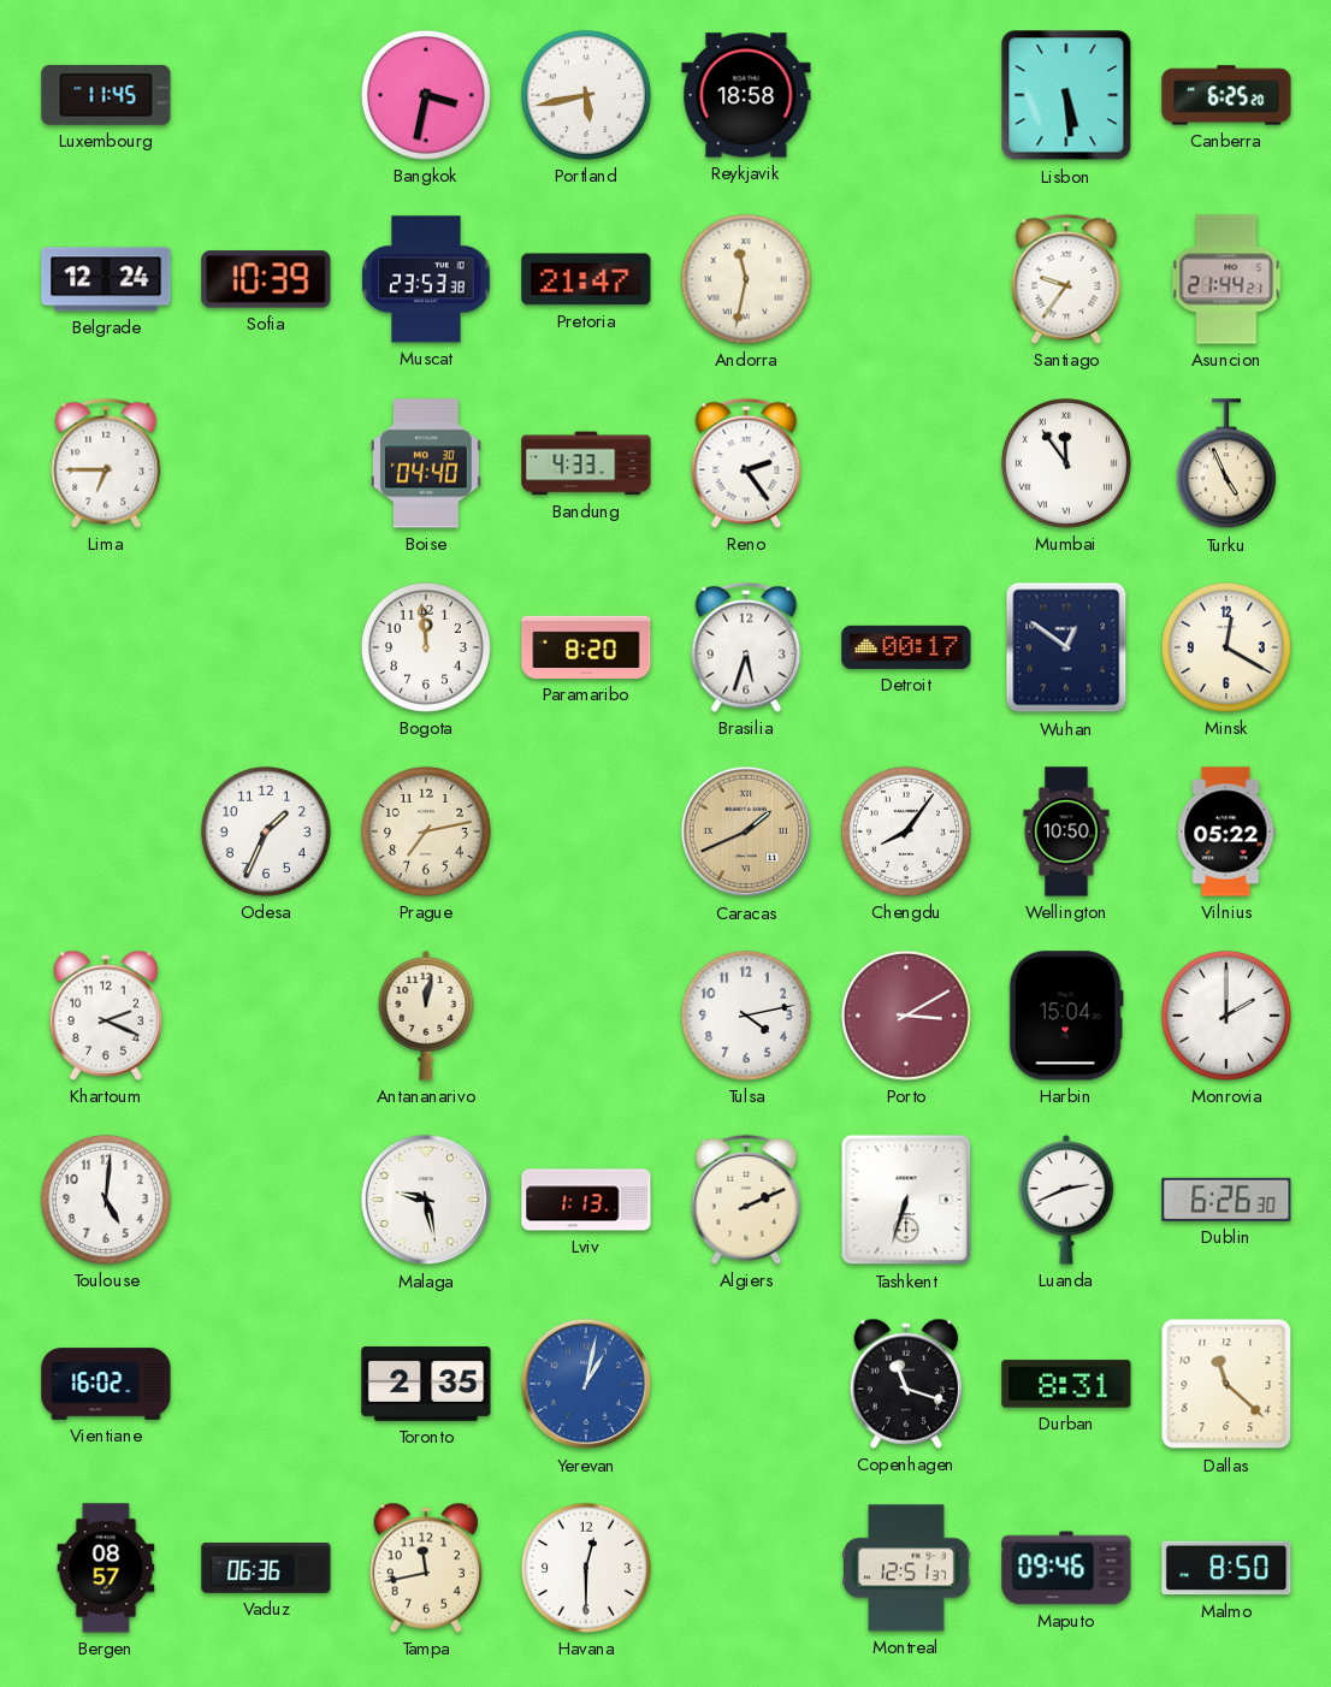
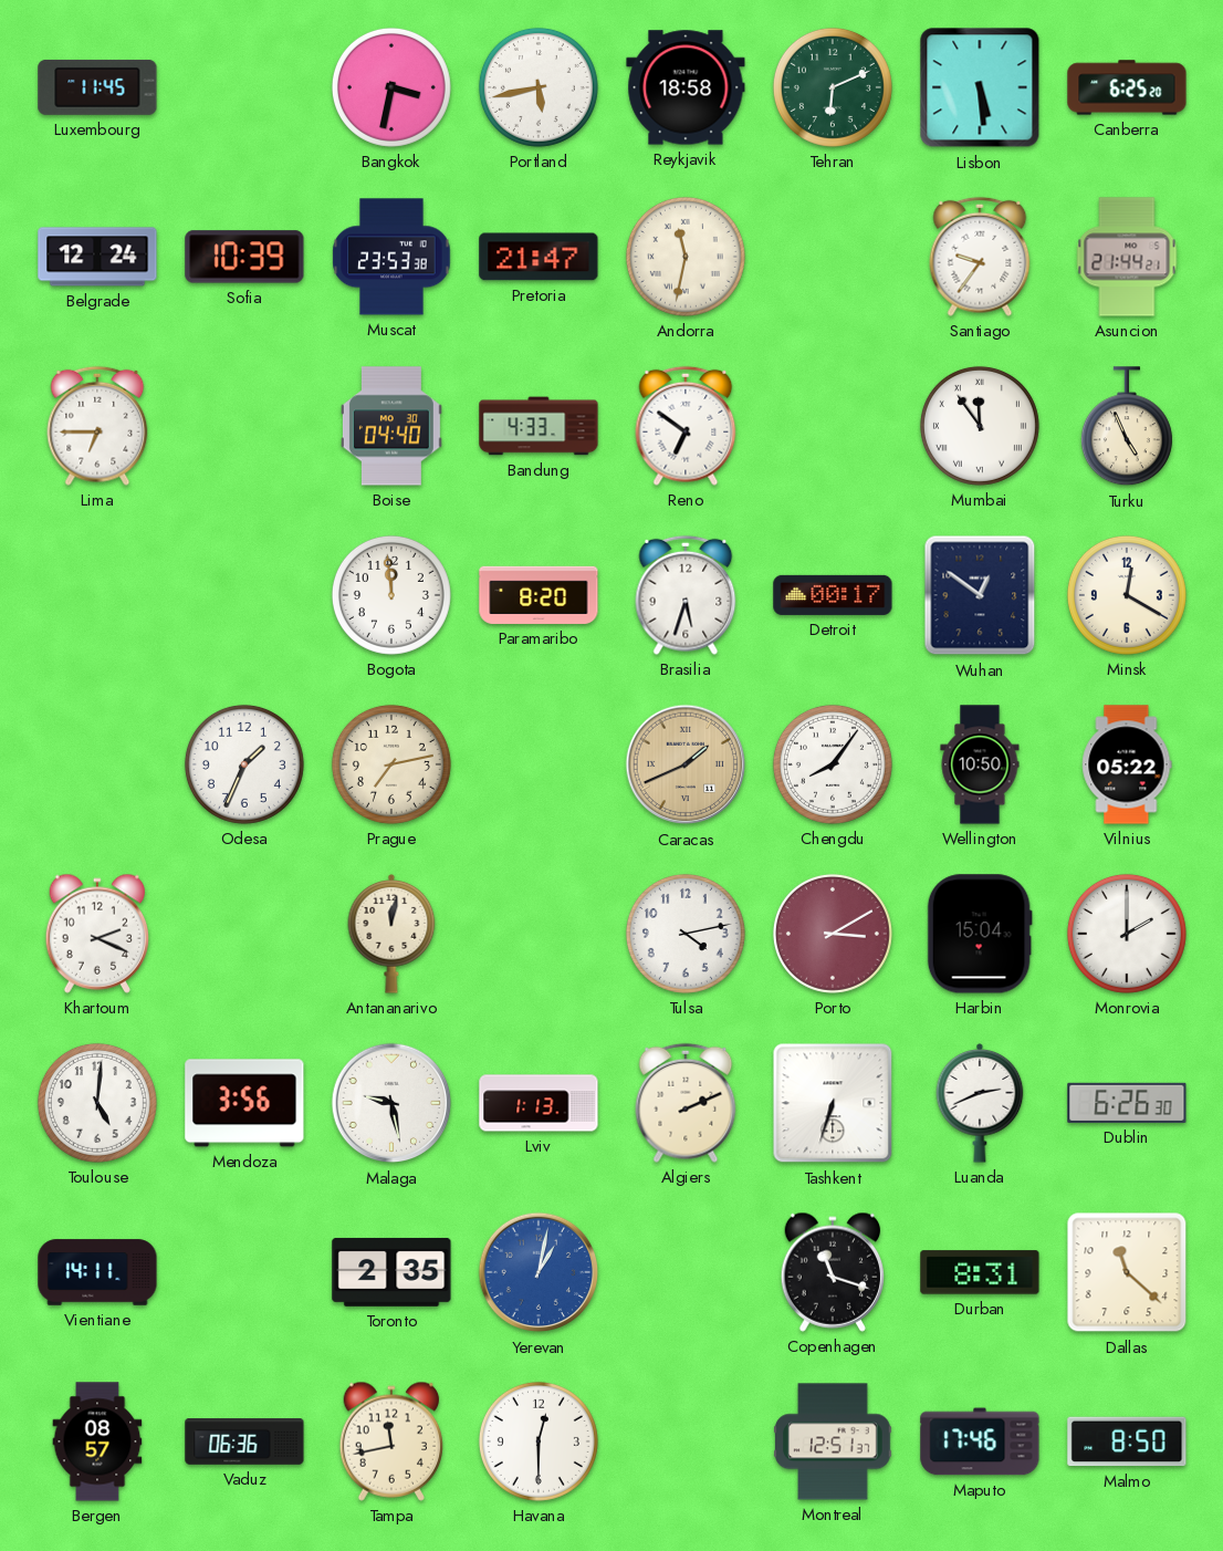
Tehran: none -> 6:11
Reno: 2:24 -> 6:51
Mendoza: none -> 3:56
Vientiane: 16:02 -> 14:11
Maputo: 09:46 -> 17:46
